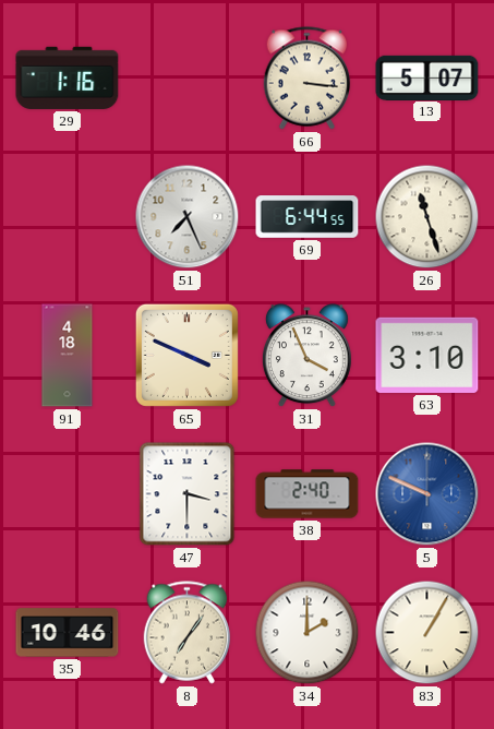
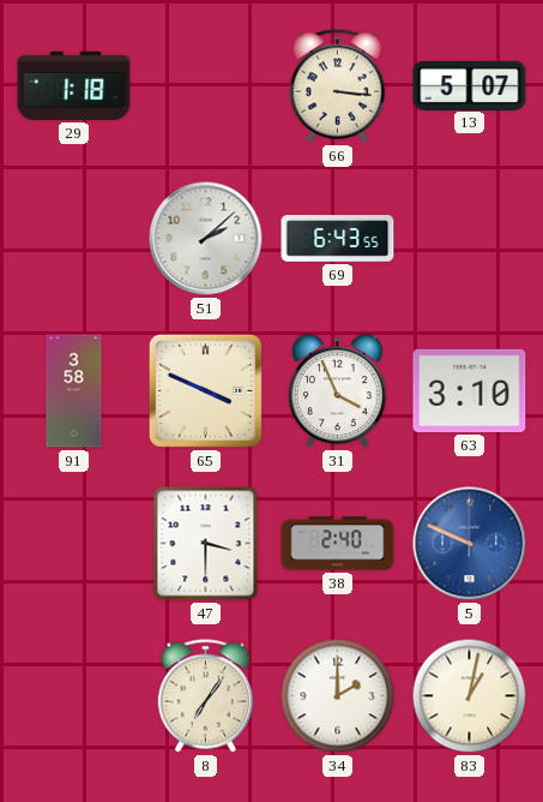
29: 1:16 -> 1:18
51: 7:26 -> 2:08
69: 6:44 -> 6:43
26: 11:27 -> none
91: 4:18 -> 3:58
35: 10:46 -> none
83: 1:05 -> 1:02
